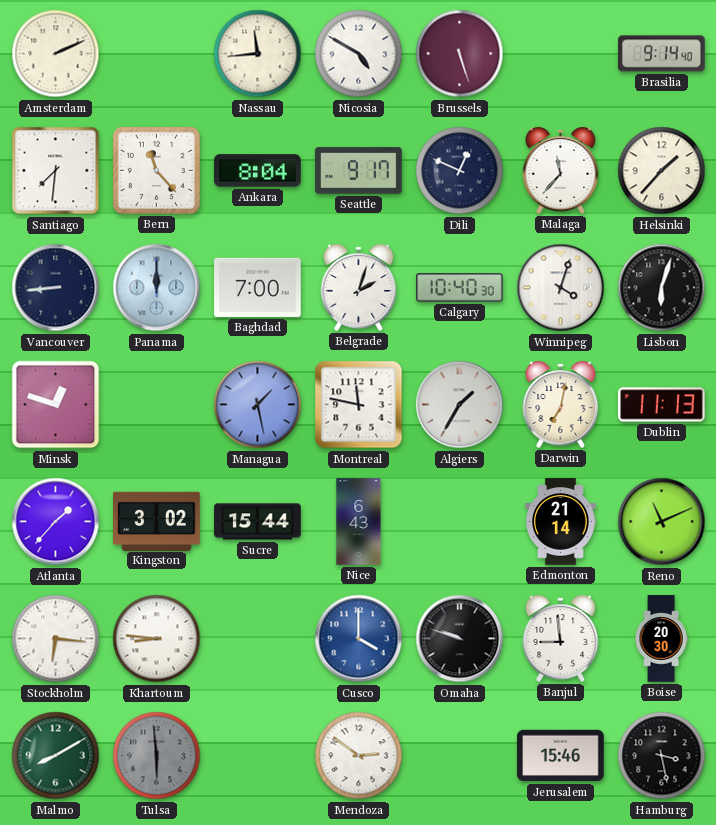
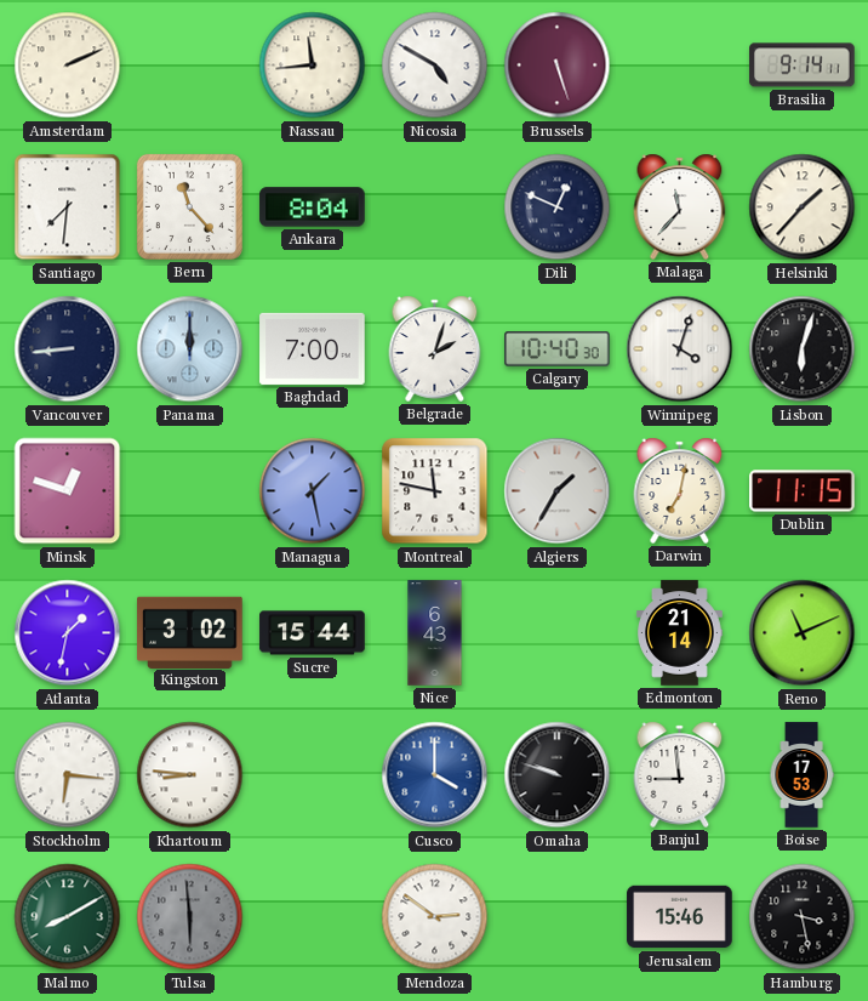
Brasilia: 9:14:40 -> 9:14:11
Seattle: 9:17 -> none
Dublin: 11:13 -> 11:15
Atlanta: 1:37 -> 1:32
Boise: 20:30 -> 17:53
